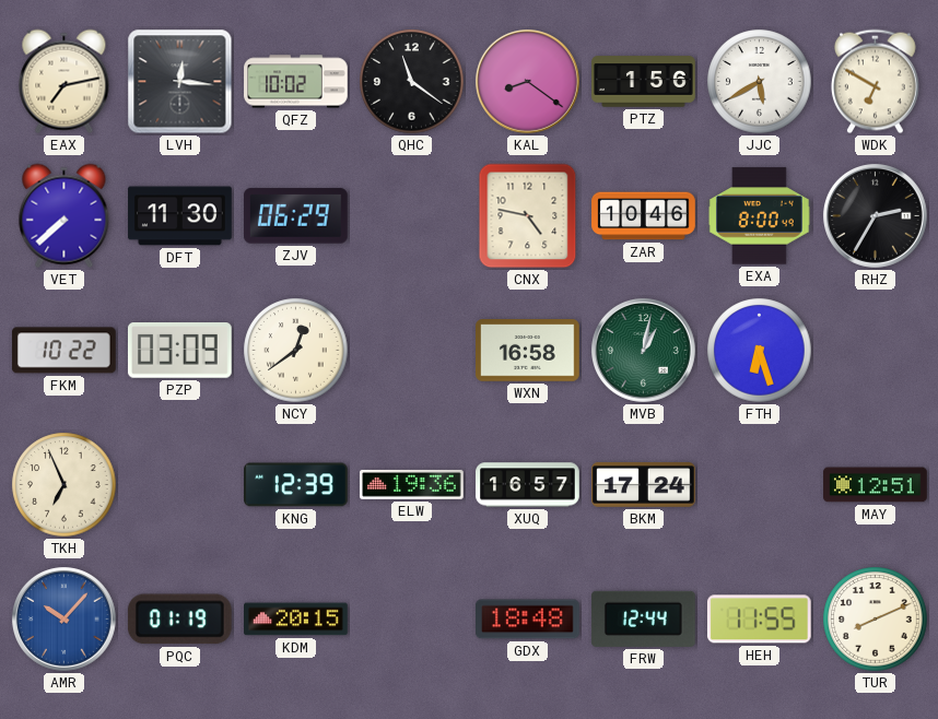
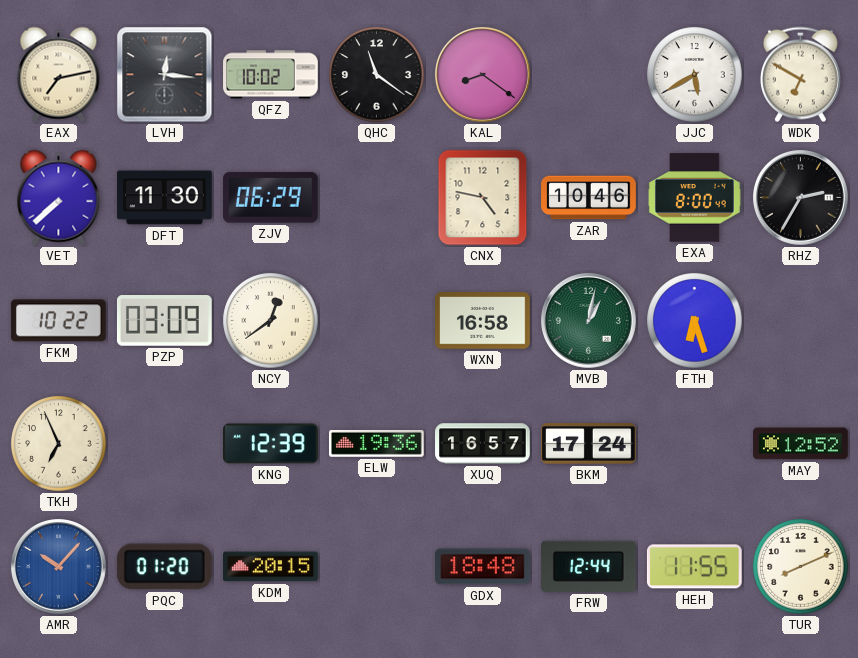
PTZ: 1:56 -> none
MAY: 12:51 -> 12:52
PQC: 01:19 -> 01:20
